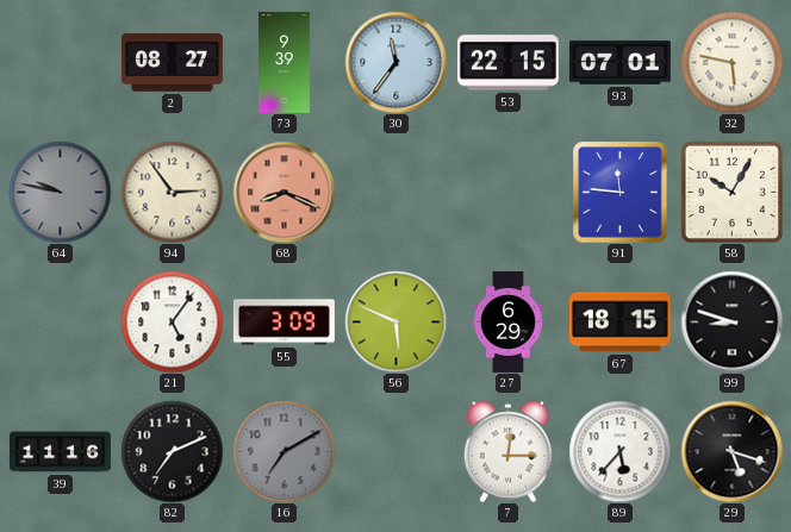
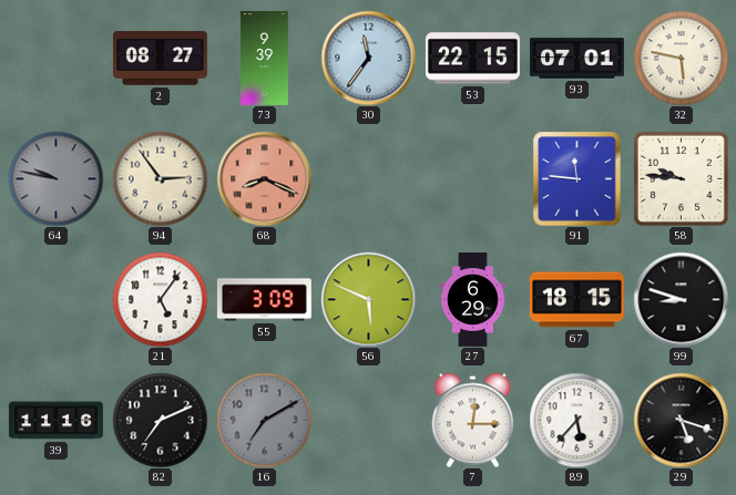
58: 10:05 -> 9:46
